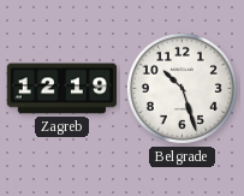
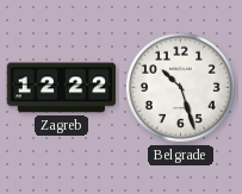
Zagreb: 12:19 -> 12:22
